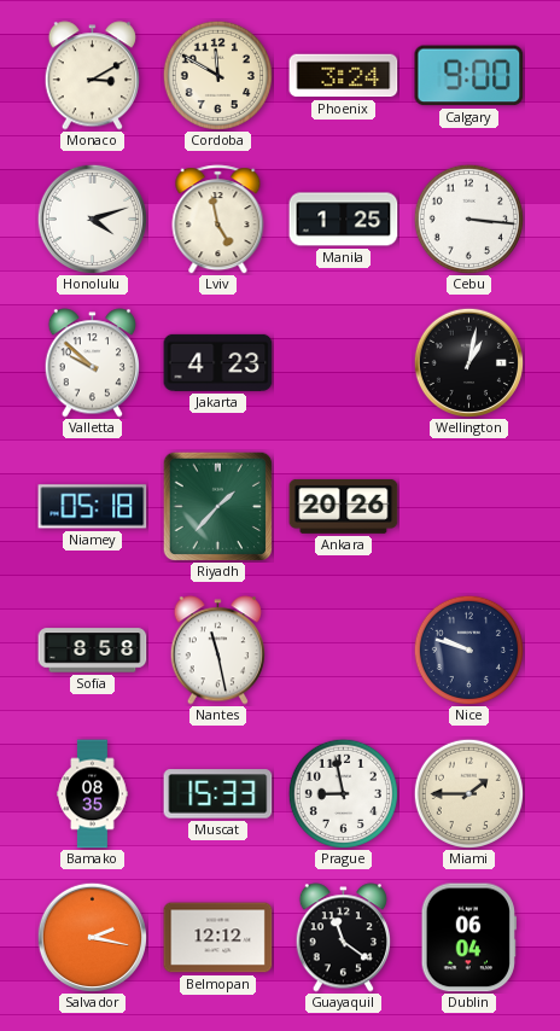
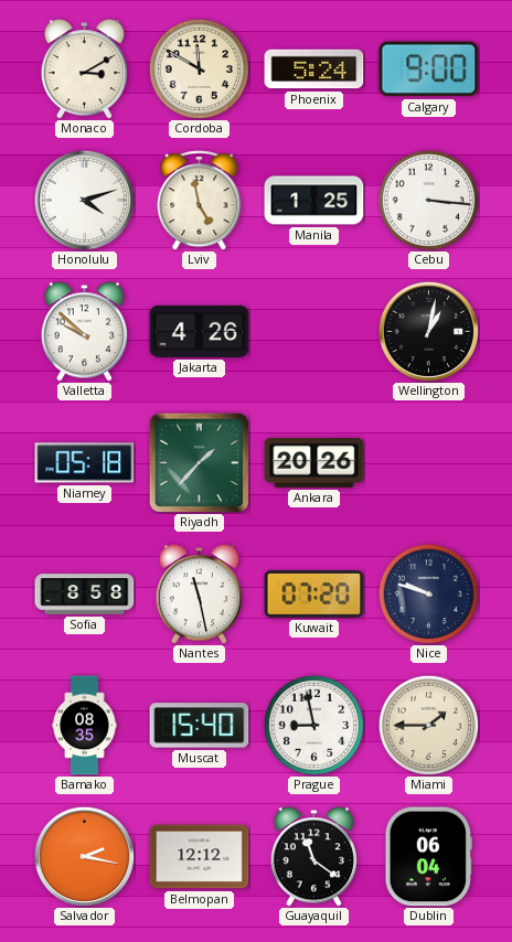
Phoenix: 3:24 -> 5:24
Jakarta: 4:23 -> 4:26
Kuwait: none -> 07:20
Muscat: 15:33 -> 15:40
